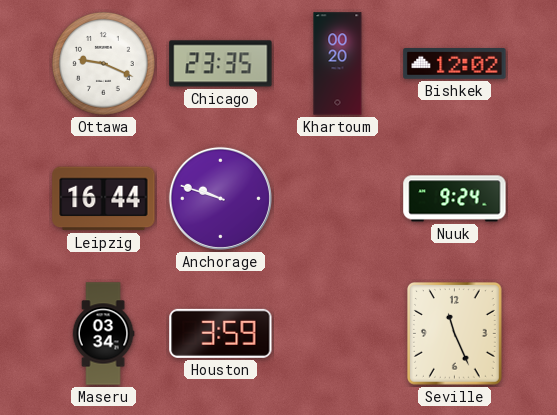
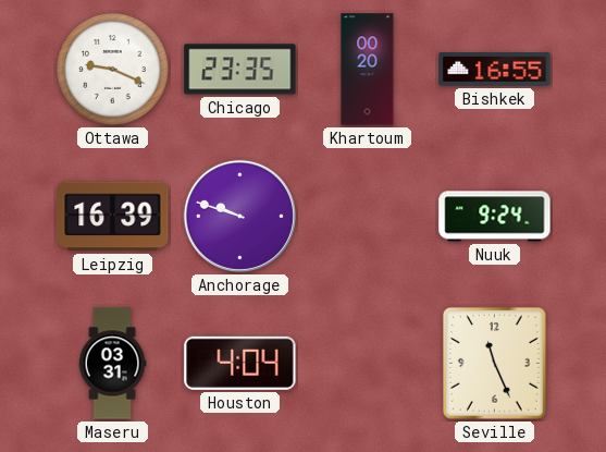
Bishkek: 12:02 -> 16:55
Leipzig: 16:44 -> 16:39
Maseru: 03:34 -> 03:31
Houston: 3:59 -> 4:04
